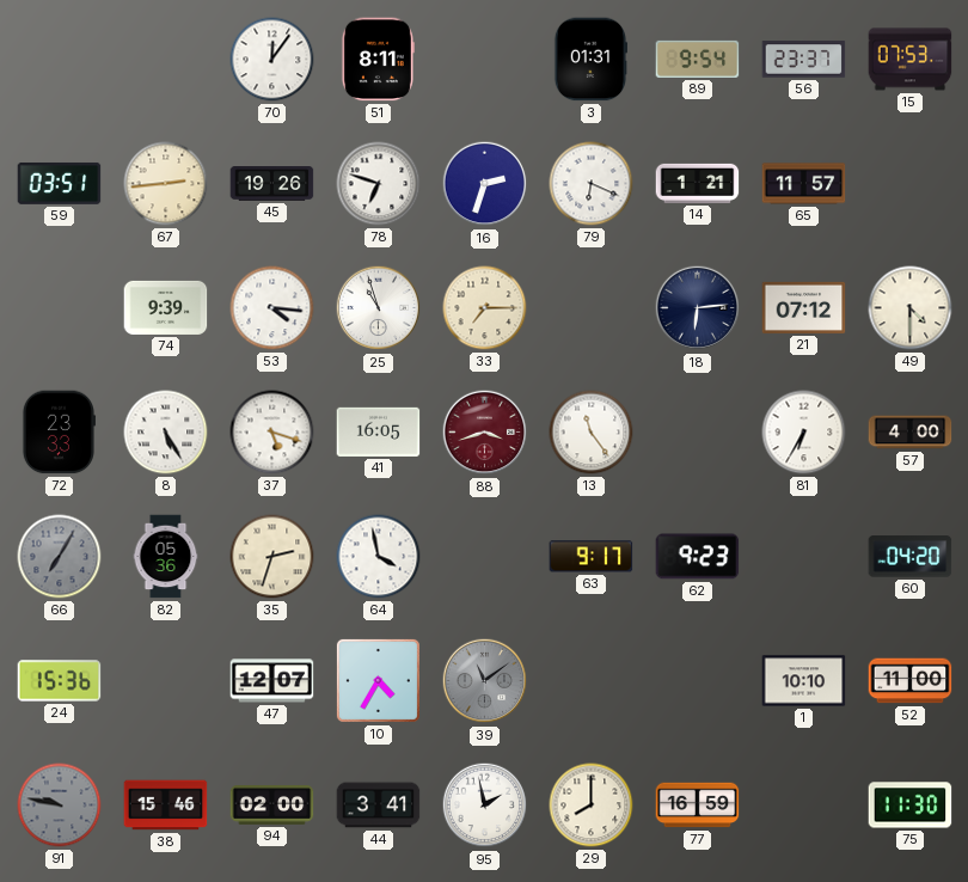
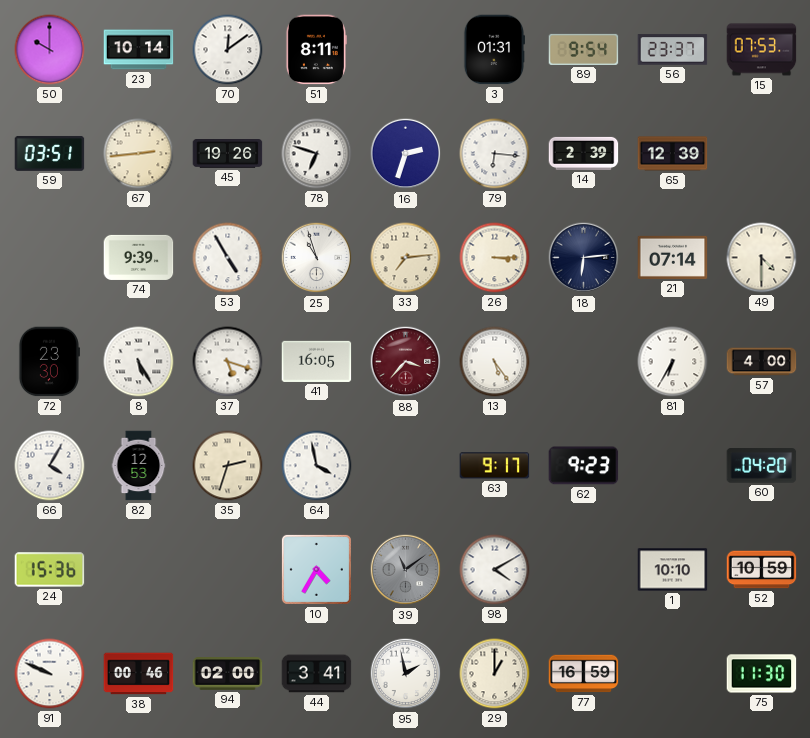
50: none -> 10:00
23: none -> 10:14
70: 12:06 -> 12:09
79: 6:19 -> 6:16
14: 1:21 -> 2:39
65: 11:57 -> 12:39
53: 4:16 -> 4:55
33: 7:15 -> 7:14
26: none -> 3:15
21: 07:12 -> 07:14
72: 23:33 -> 23:30
88: 3:42 -> 3:37
13: 11:24 -> 5:24
66: 7:05 -> 4:05
66 dial: grey -> white
82: 05:36 -> 12:53
47: 12:07 -> none
98: none -> 4:10
52: 11:00 -> 10:59
91: 9:47 -> 9:49
91 dial: grey -> white
38: 15:46 -> 00:46
29: 8:00 -> 1:00
